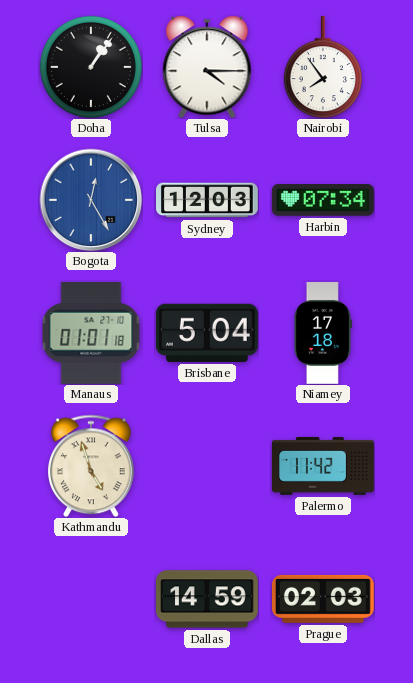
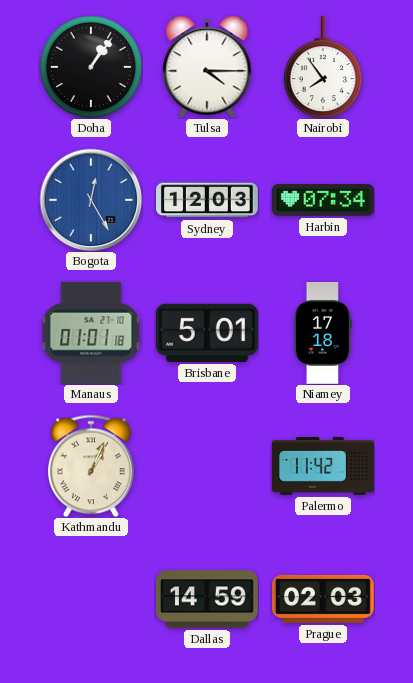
Brisbane: 5:04 -> 5:01
Kathmandu: 4:57 -> 1:04
